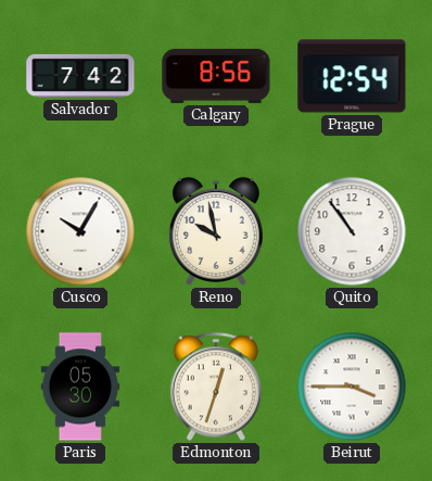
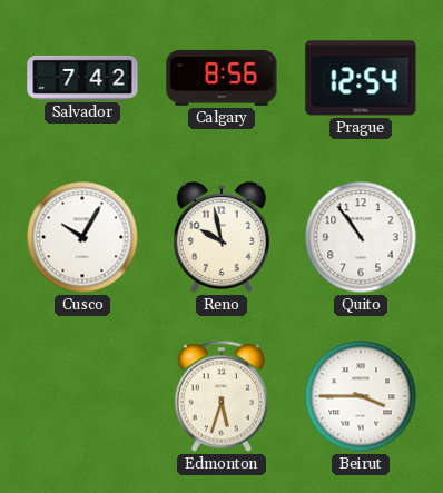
Paris: 05:30 -> none
Edmonton: 12:33 -> 5:33
